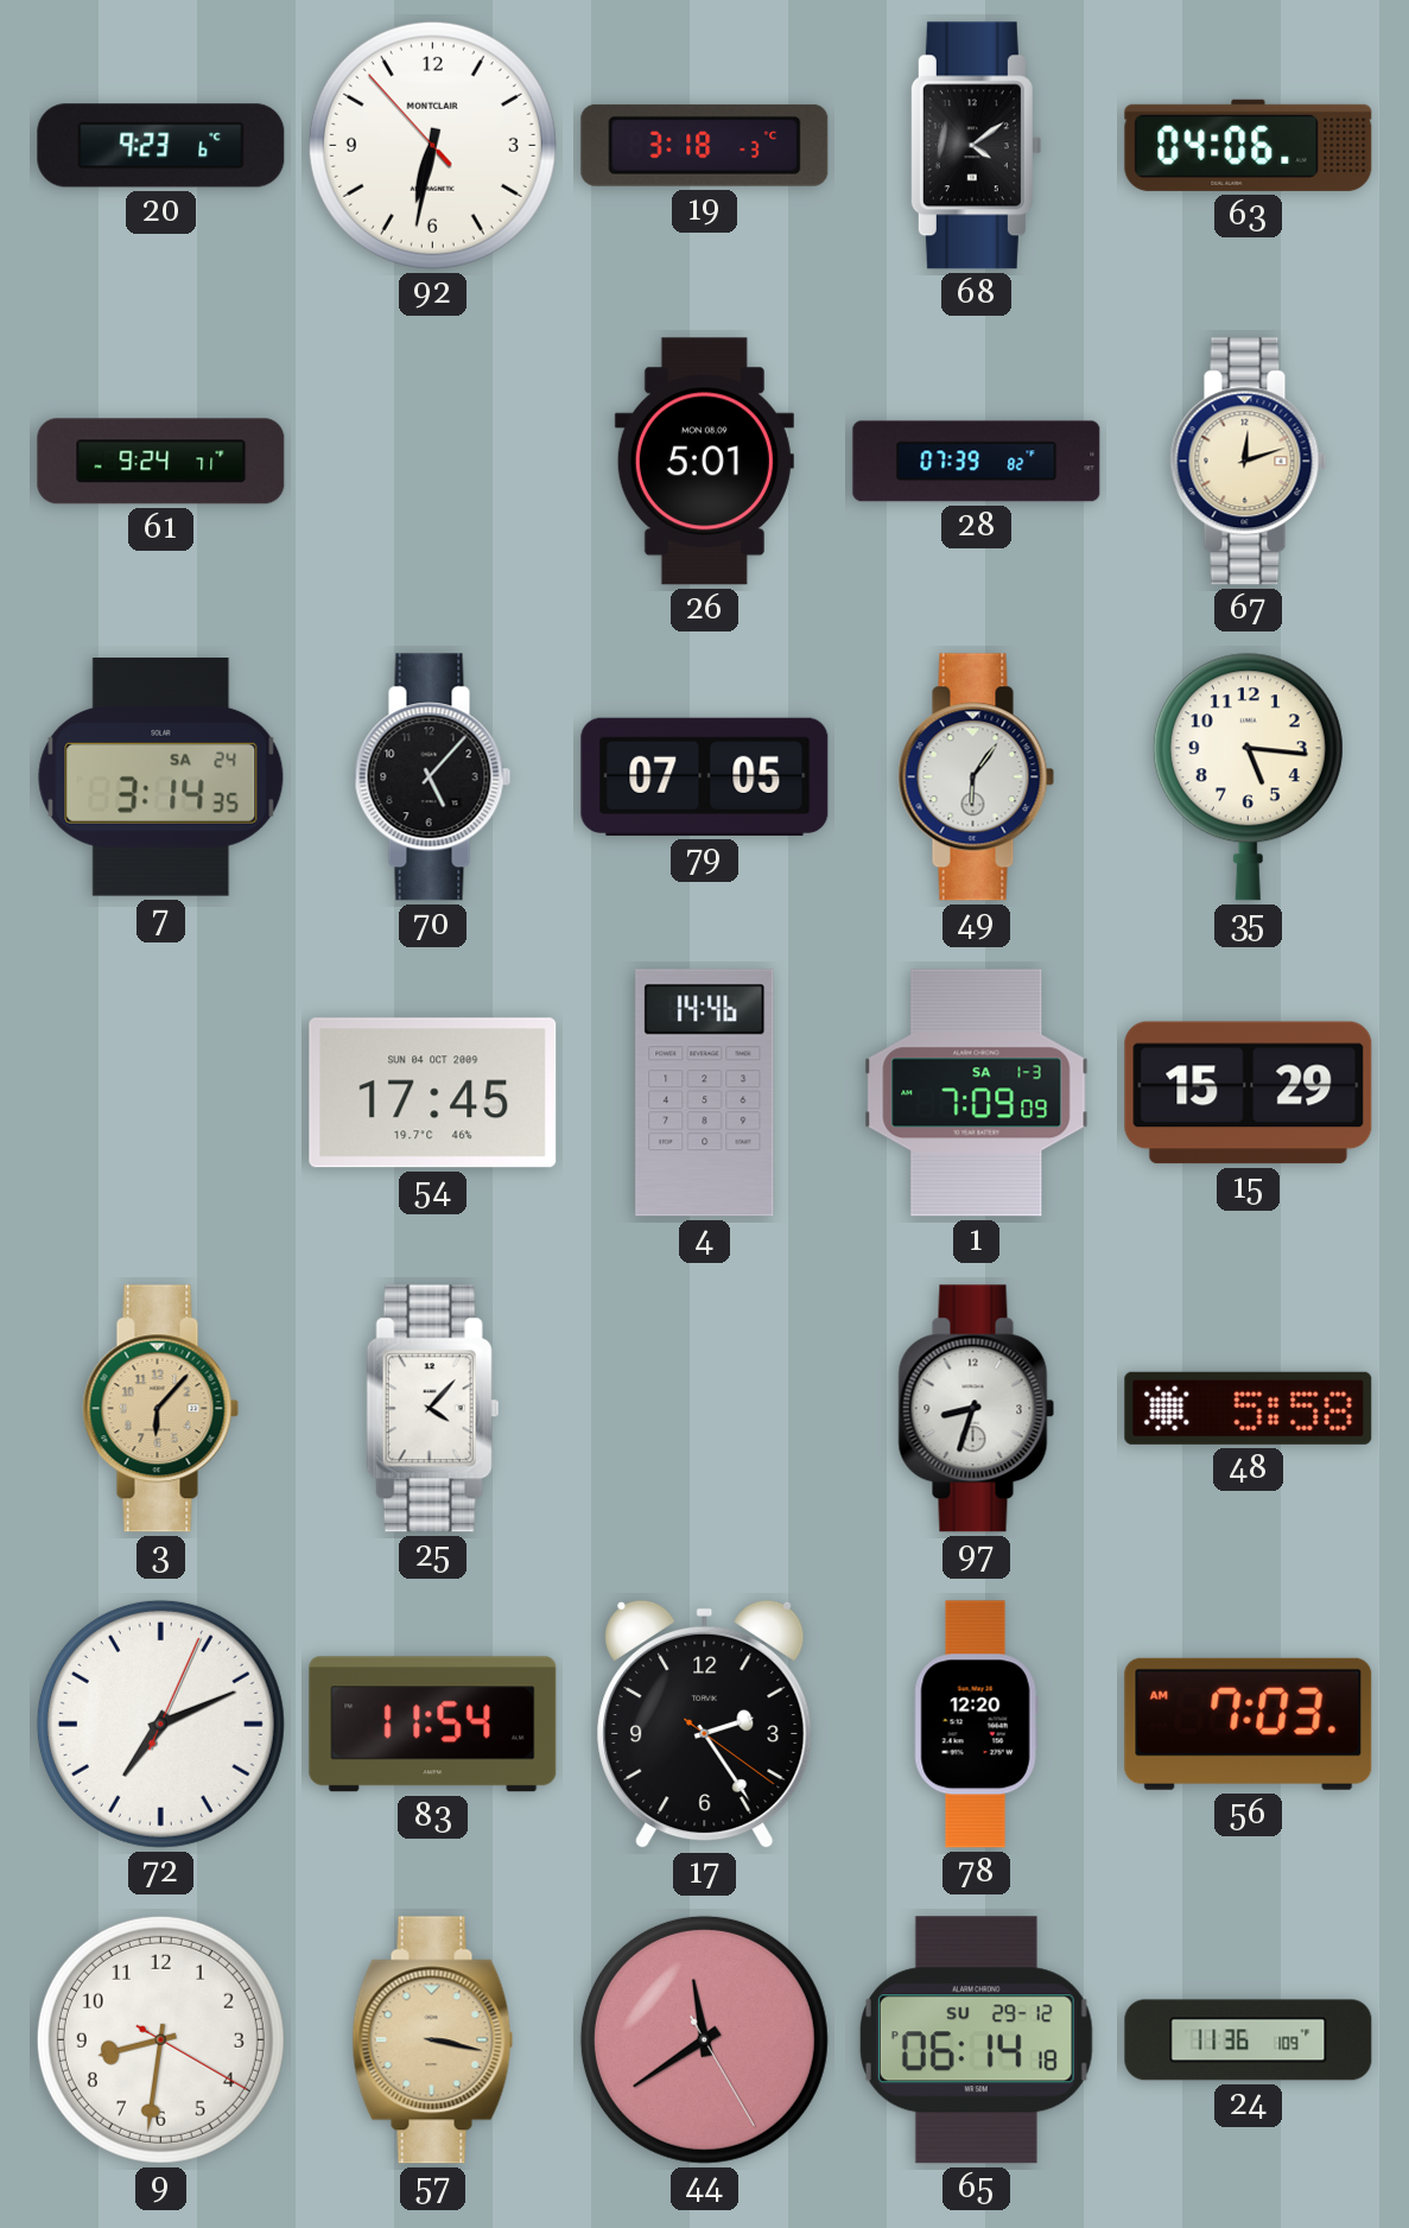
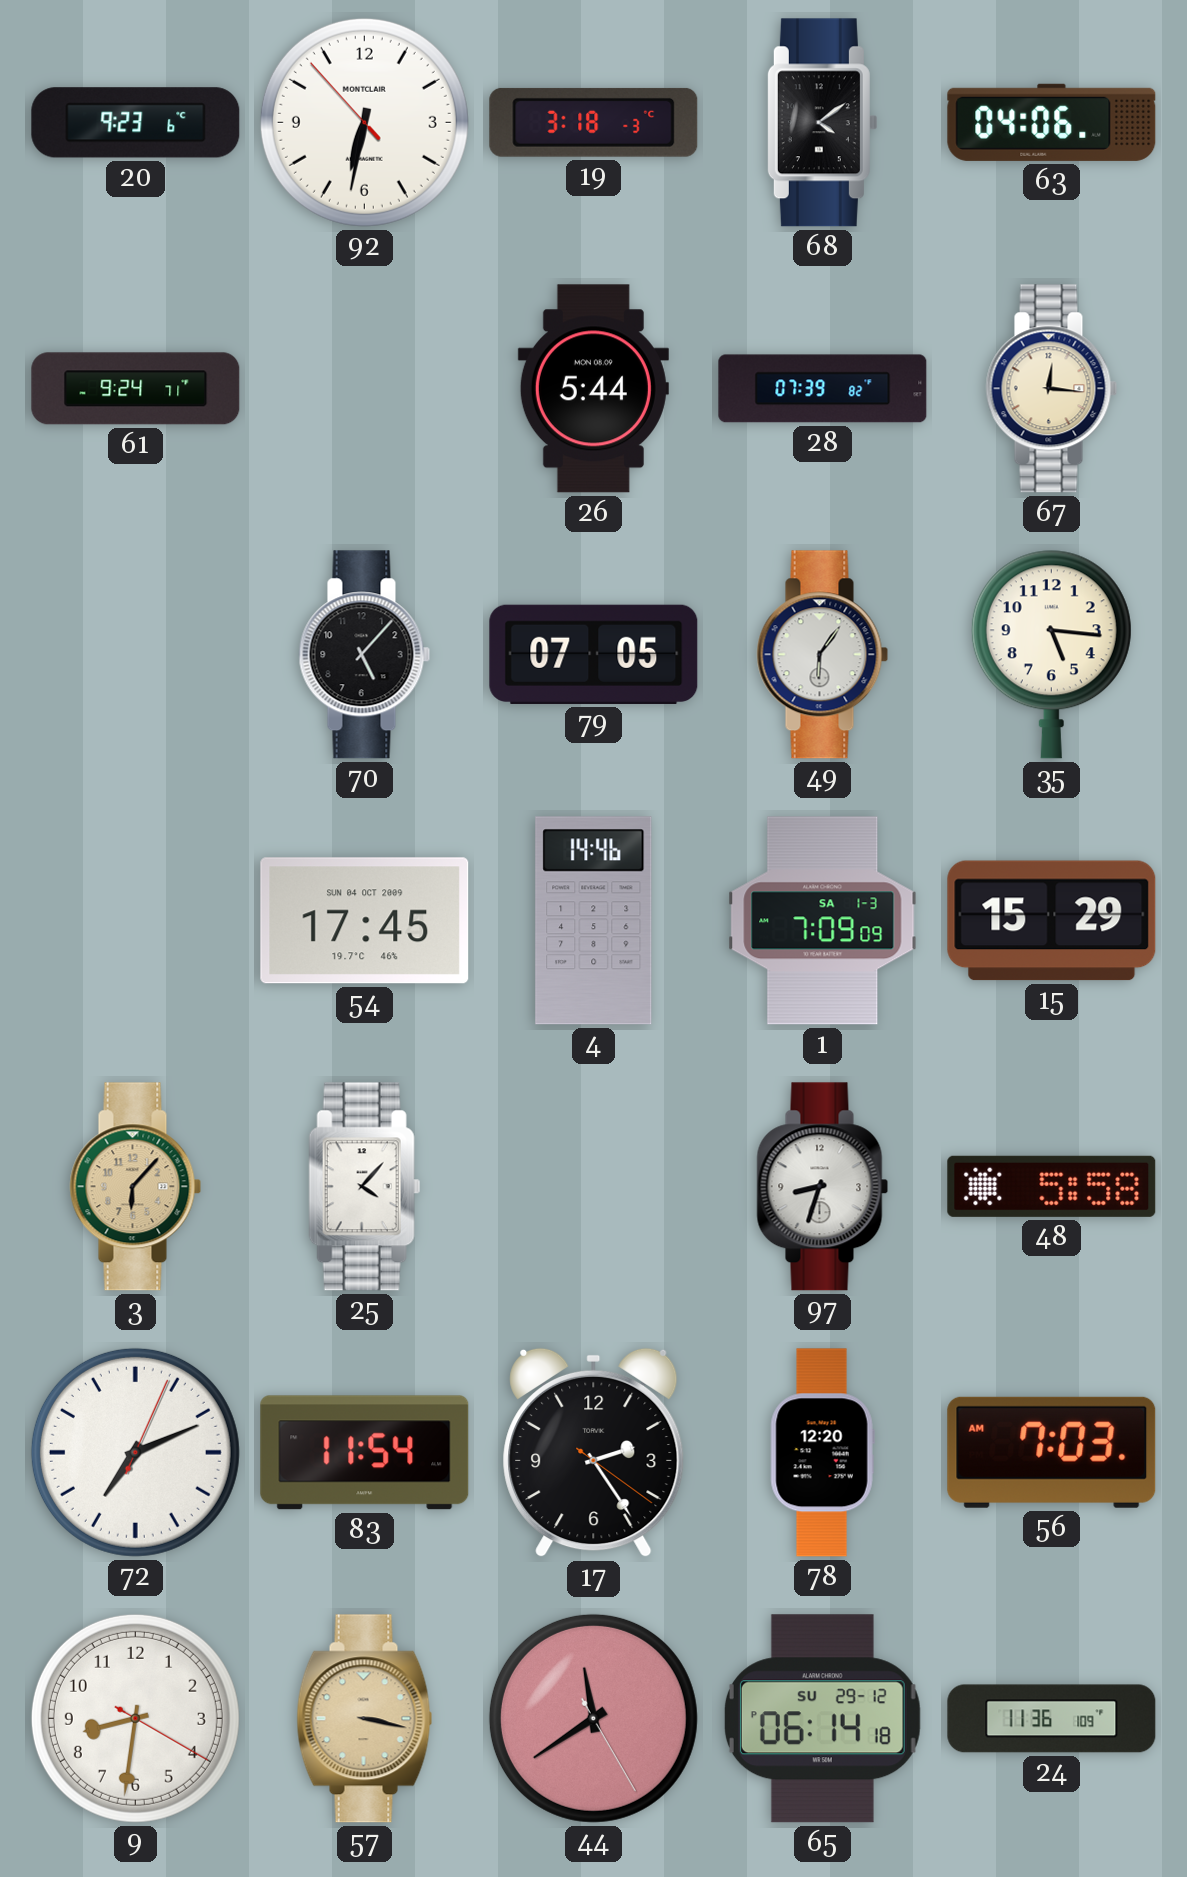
26: 5:01 -> 5:44
67: 12:12 -> 12:16
7: 3:14 -> none
